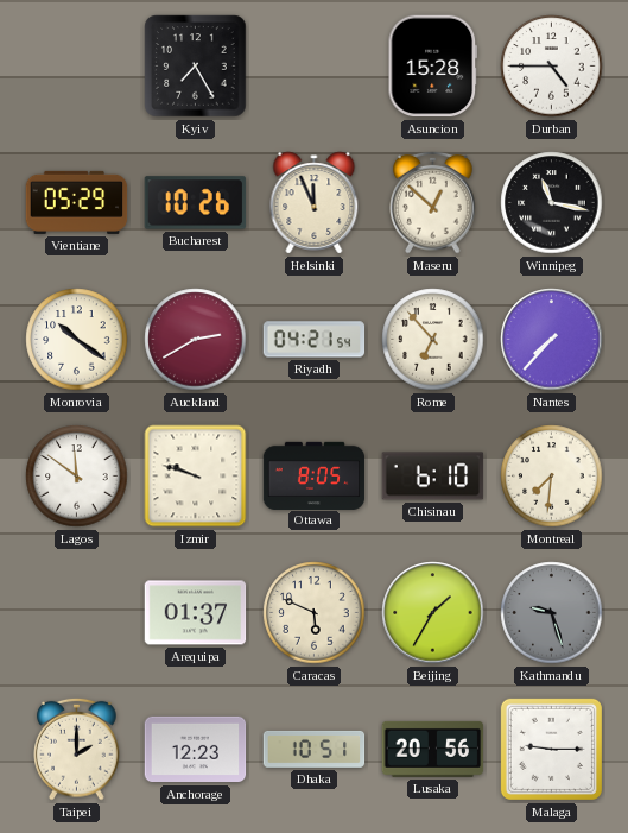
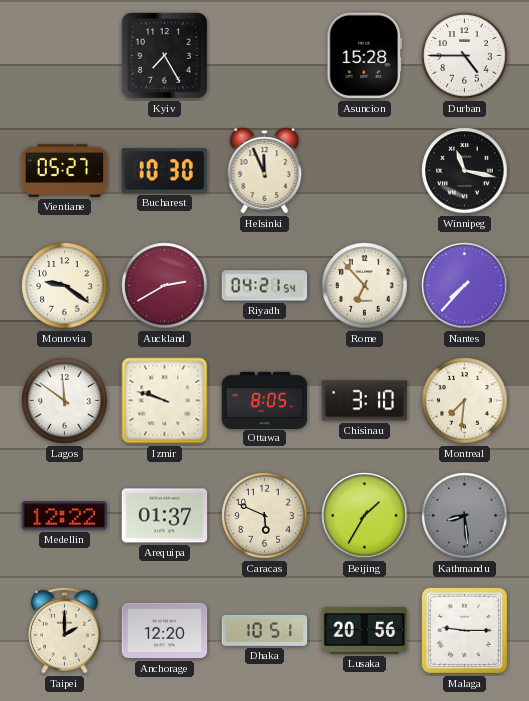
Vientiane: 05:29 -> 05:27
Bucharest: 10:26 -> 10:30
Maseru: 12:52 -> none
Monrovia: 10:21 -> 9:21
Chisinau: 6:10 -> 3:10
Medellin: none -> 12:22
Kathmandu: 9:27 -> 8:29
Anchorage: 12:23 -> 12:20
